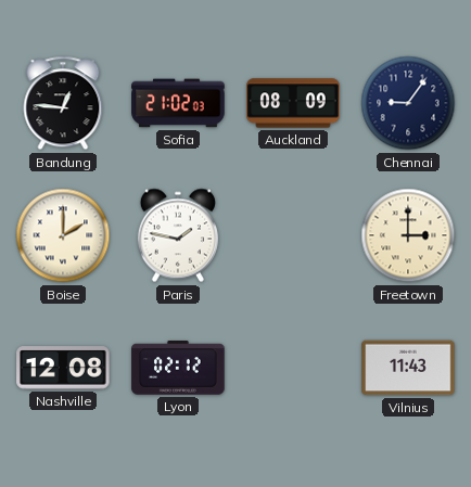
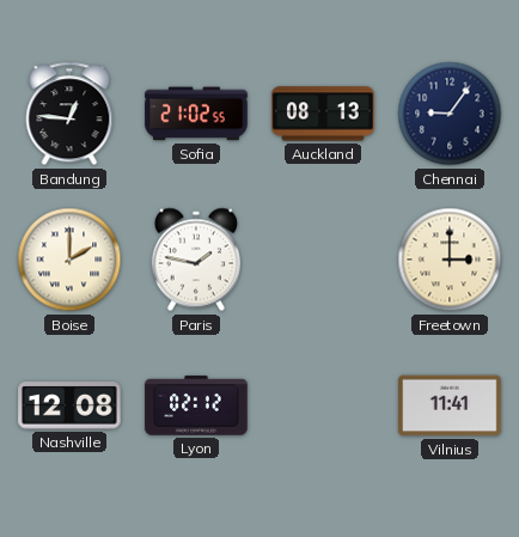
Sofia: 21:02:03 -> 21:02:55
Auckland: 08:09 -> 08:13
Vilnius: 11:43 -> 11:41
